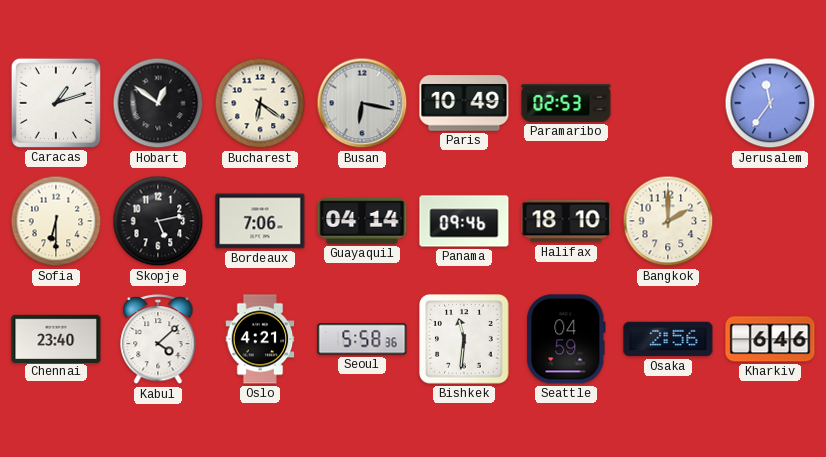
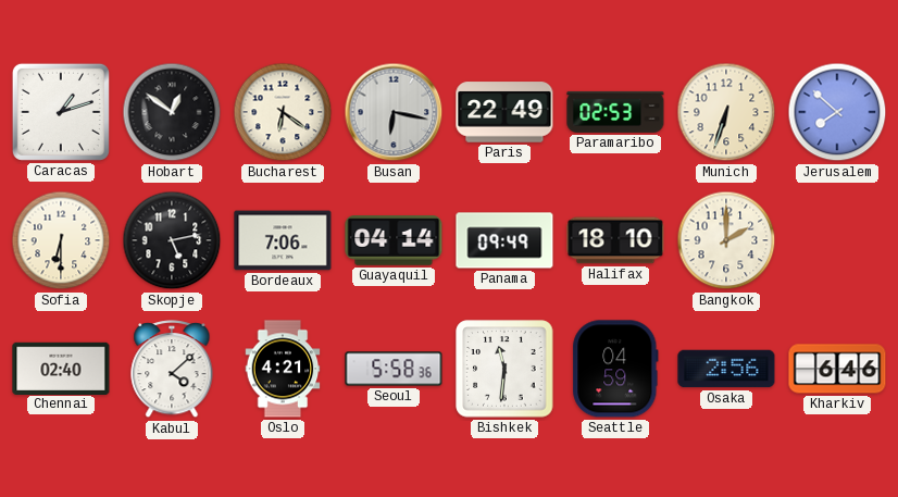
Paris: 10:49 -> 22:49
Munich: none -> 6:33
Jerusalem: 11:36 -> 7:52
Panama: 09:46 -> 09:49
Chennai: 23:40 -> 02:40
